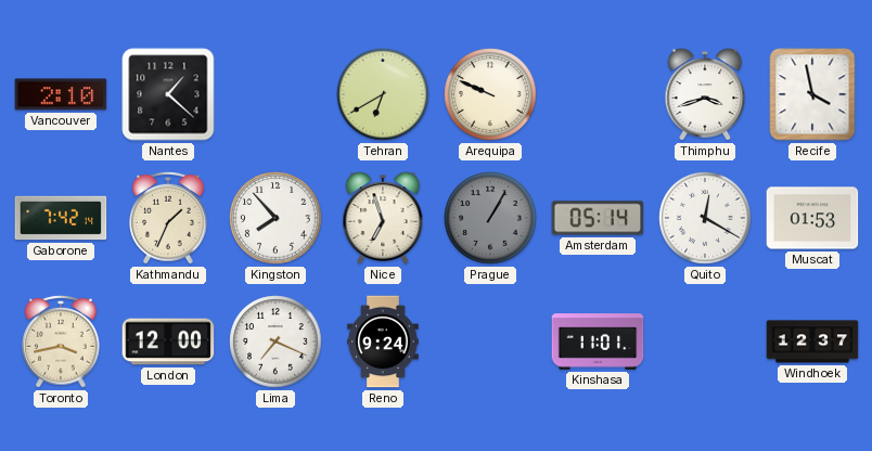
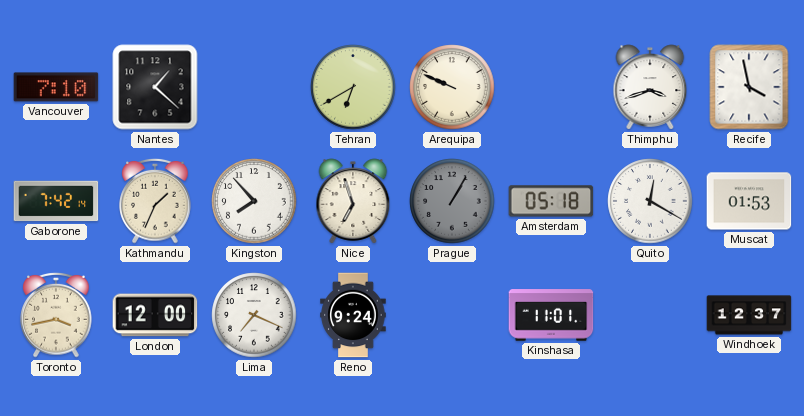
Vancouver: 2:10 -> 7:10
Amsterdam: 05:14 -> 05:18
